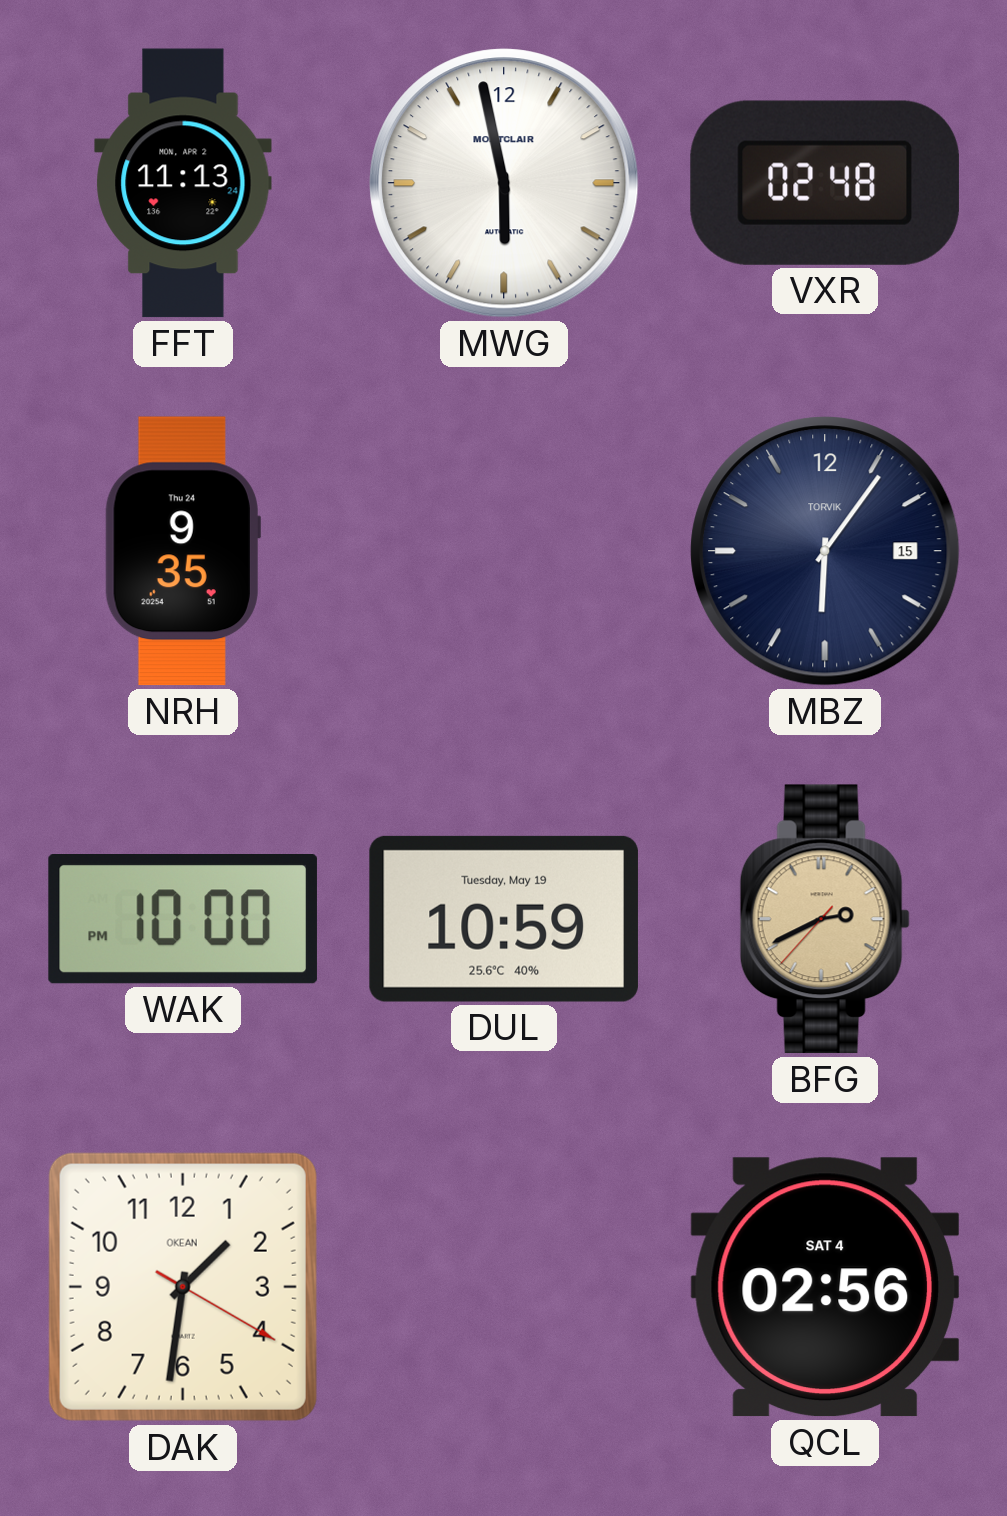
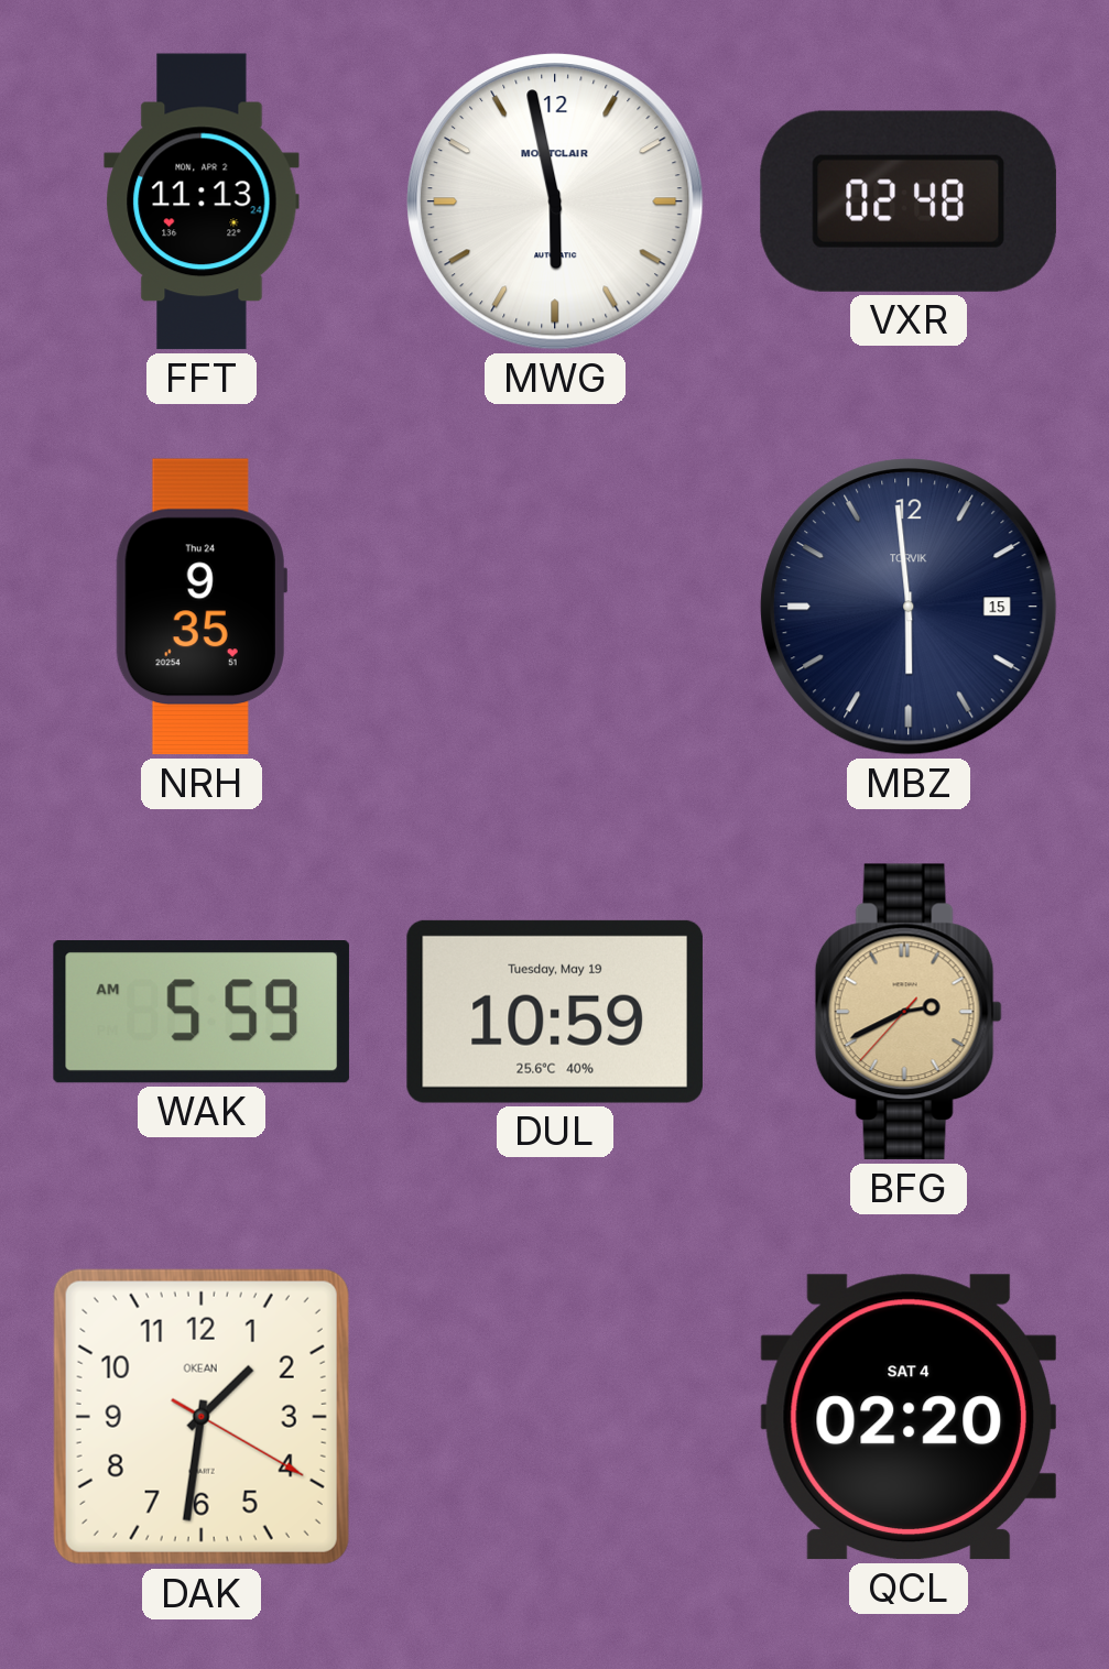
MBZ: 6:06 -> 5:59
WAK: 10:00 -> 5:59
QCL: 02:56 -> 02:20
